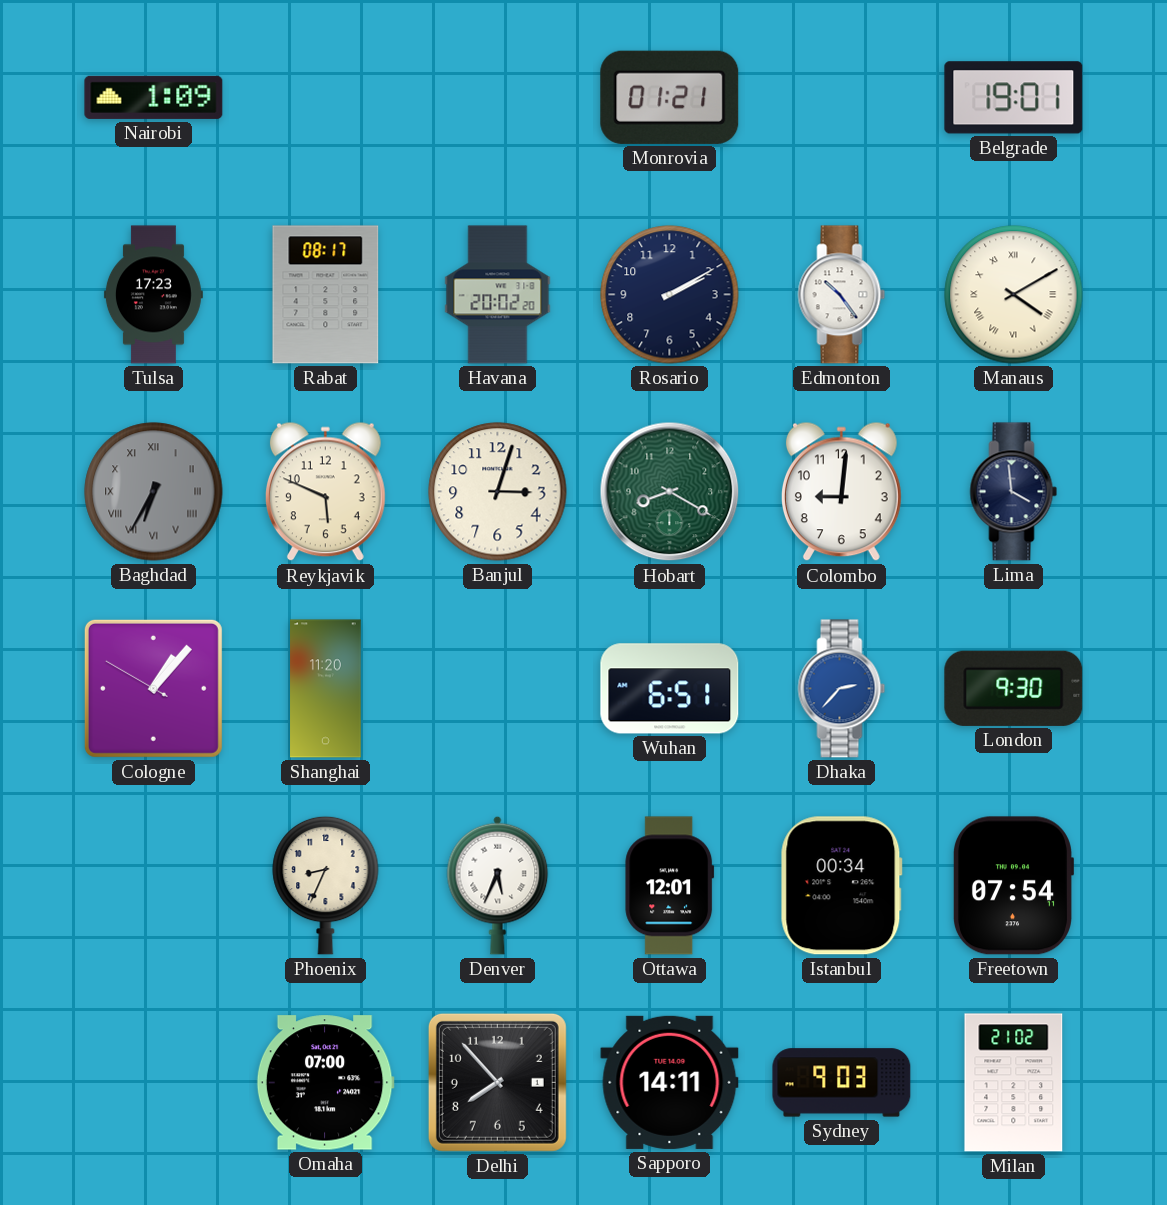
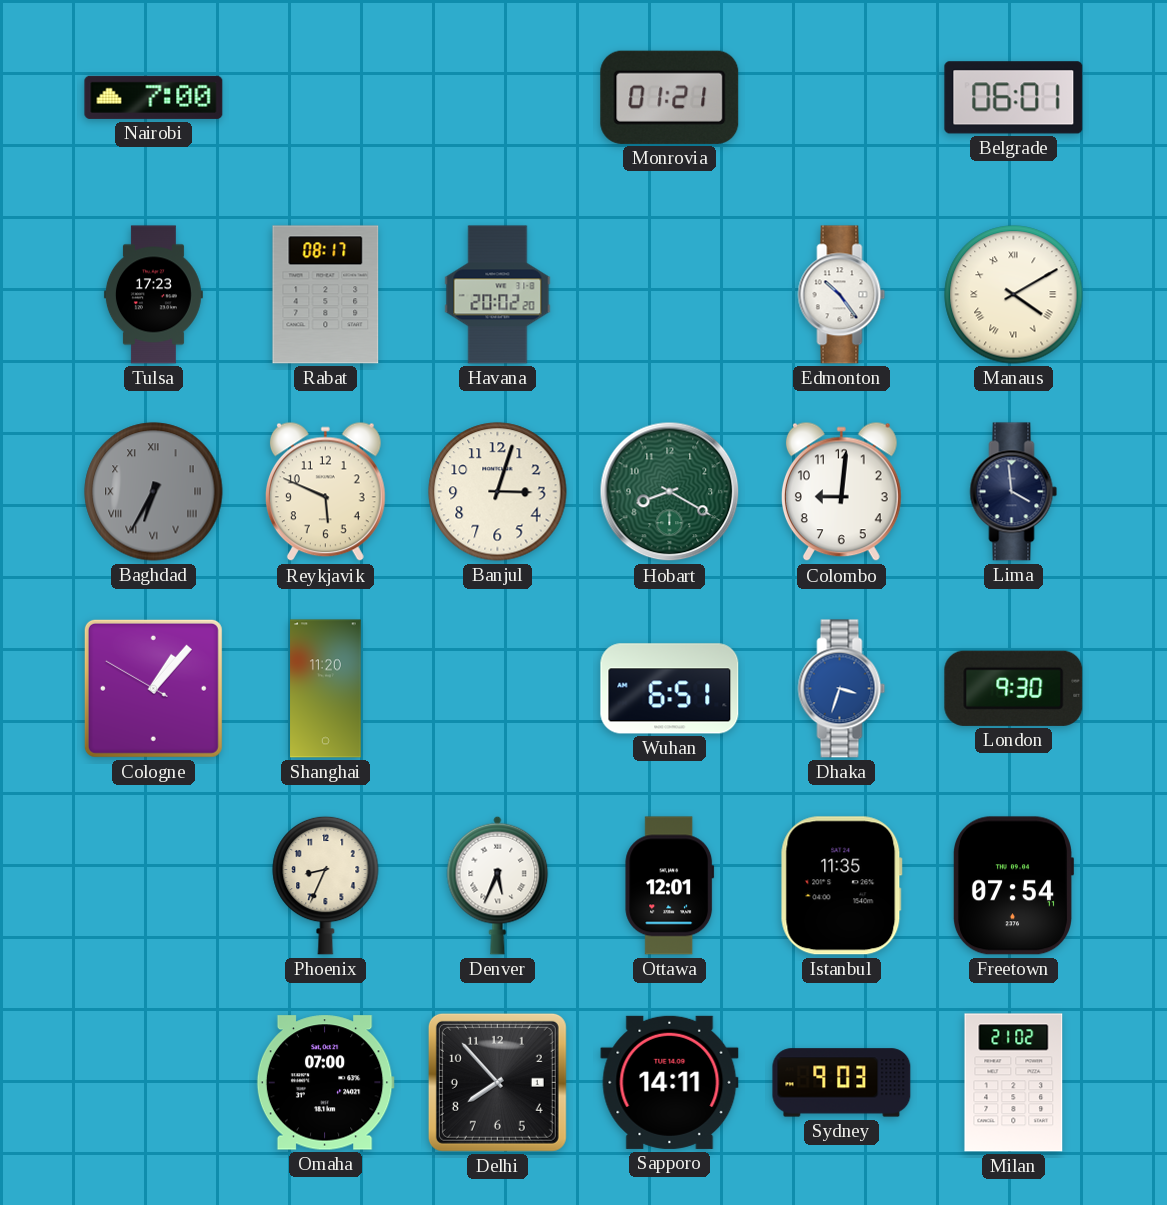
Nairobi: 1:09 -> 7:00
Belgrade: 19:01 -> 06:01
Rosario: 2:10 -> none
Dhaka: 2:37 -> 3:33
Istanbul: 00:34 -> 11:35
